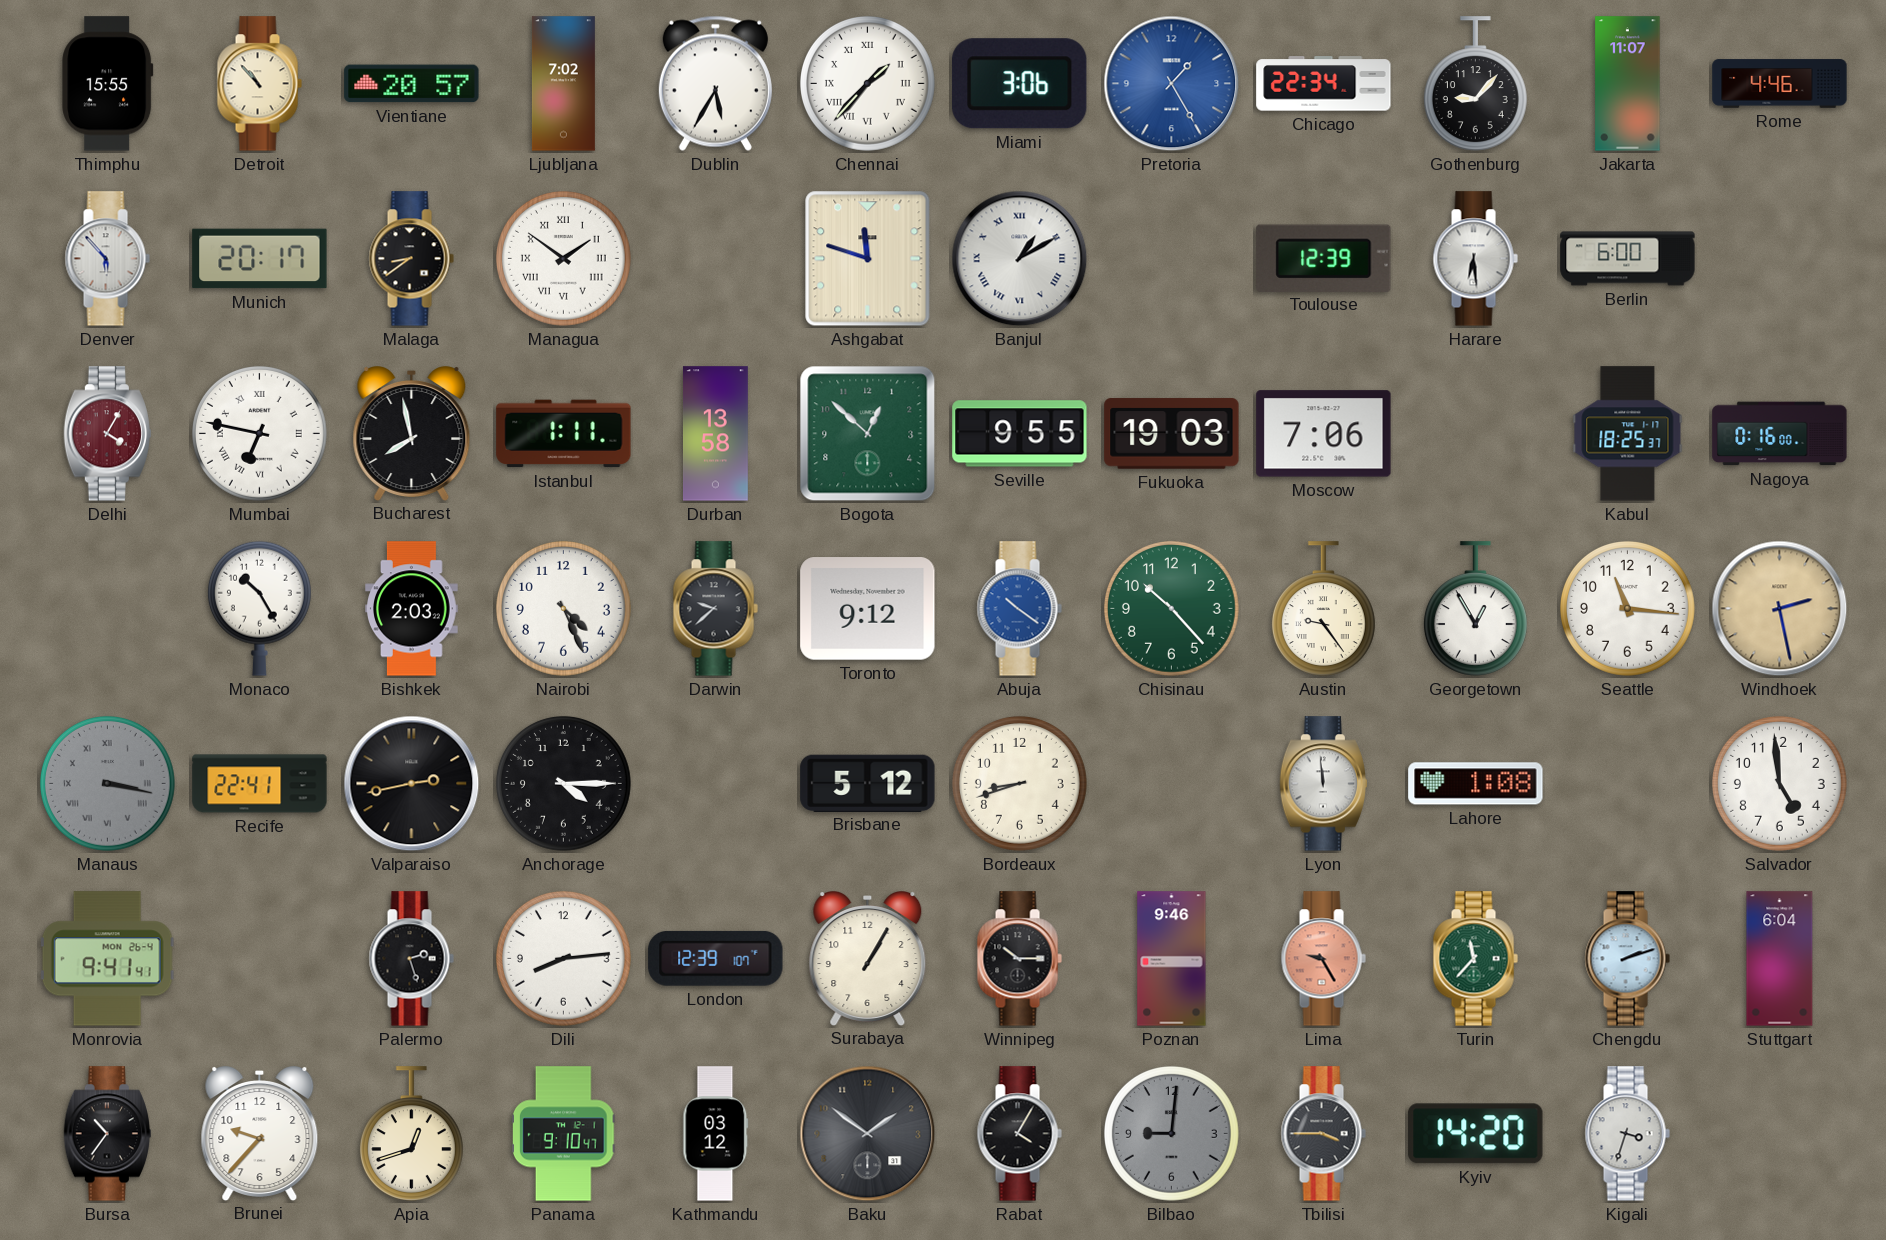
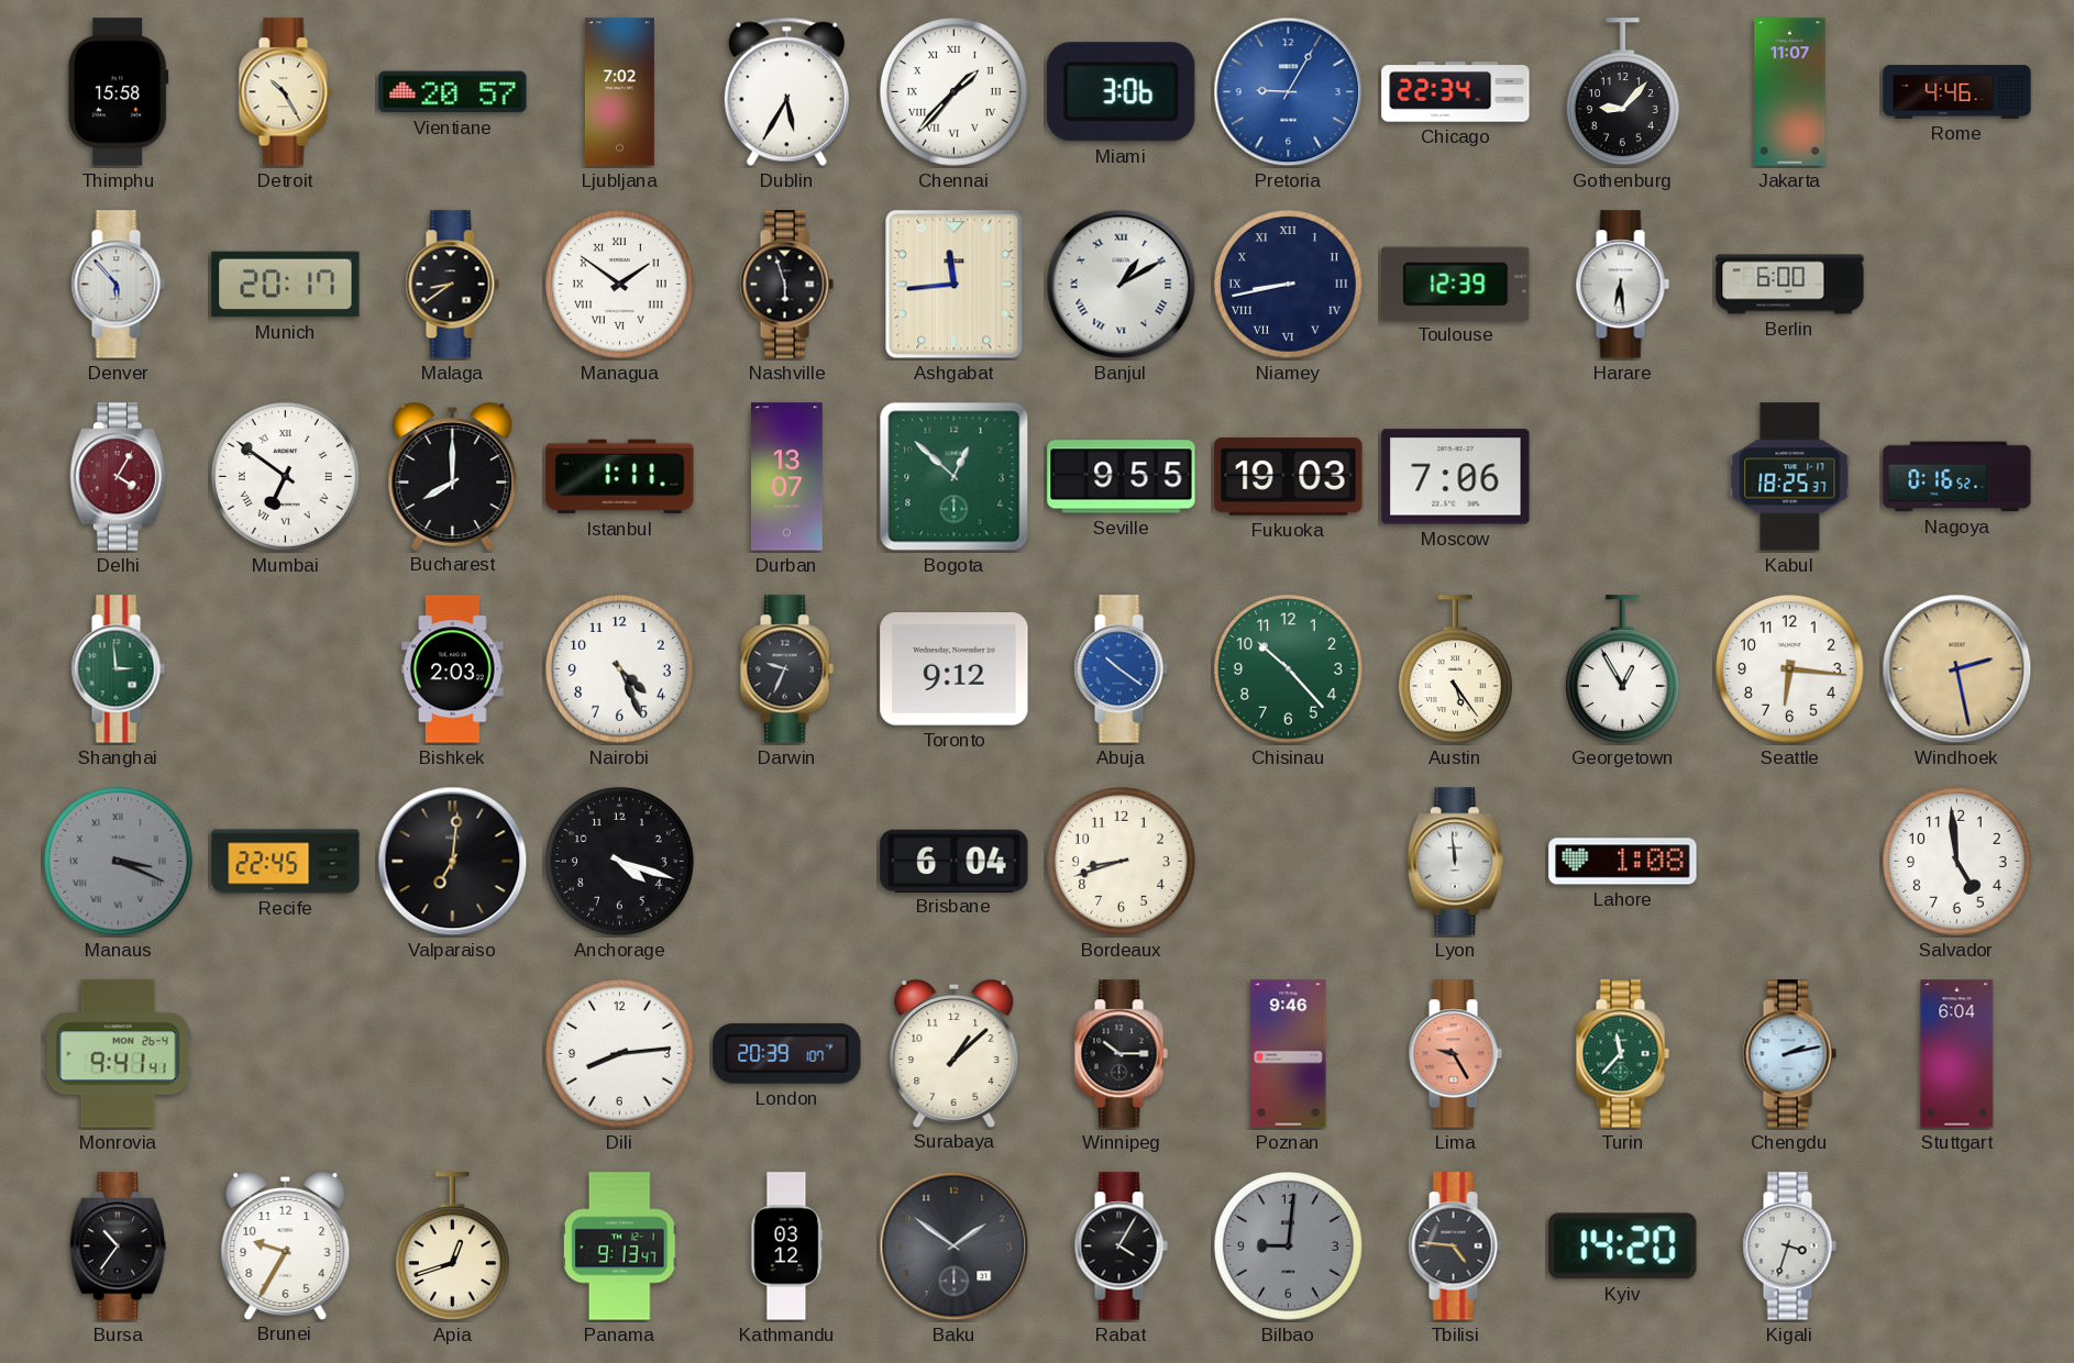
Thimphu: 15:55 -> 15:58
Detroit: 10:53 -> 10:25
Pretoria: 1:25 -> 9:05
Nashville: none -> 5:57
Ashgabat: 11:48 -> 11:44
Niamey: none -> 8:43
Mumbai: 6:47 -> 6:51
Bucharest: 7:58 -> 8:00
Durban: 13:58 -> 13:07
Nagoya: 0:16:00 -> 0:16:52
Shanghai: none -> 2:59
Monaco: 10:25 -> none
Darwin: 9:38 -> 9:34
Austin: 9:24 -> 5:24
Seattle: 11:16 -> 6:16
Manaus: 3:17 -> 3:19
Recife: 22:41 -> 22:45
Valparaiso: 2:43 -> 7:01
Anchorage: 4:15 -> 4:18
Brisbane: 5:12 -> 6:04
Palermo: 2:27 -> none
London: 12:39 -> 20:39
Surabaya: 1:05 -> 1:08
Chengdu: 2:12 -> 2:13
Brunei: 9:37 -> 9:35
Panama: 9:10 -> 9:13
Tbilisi: 3:45 -> 4:46
